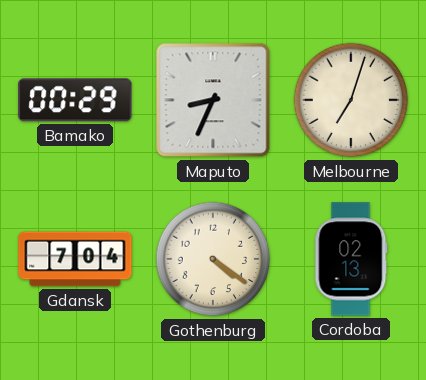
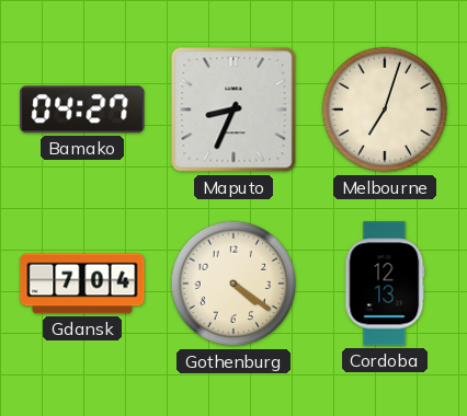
Bamako: 00:29 -> 04:27
Cordoba: 02:13 -> 12:13
